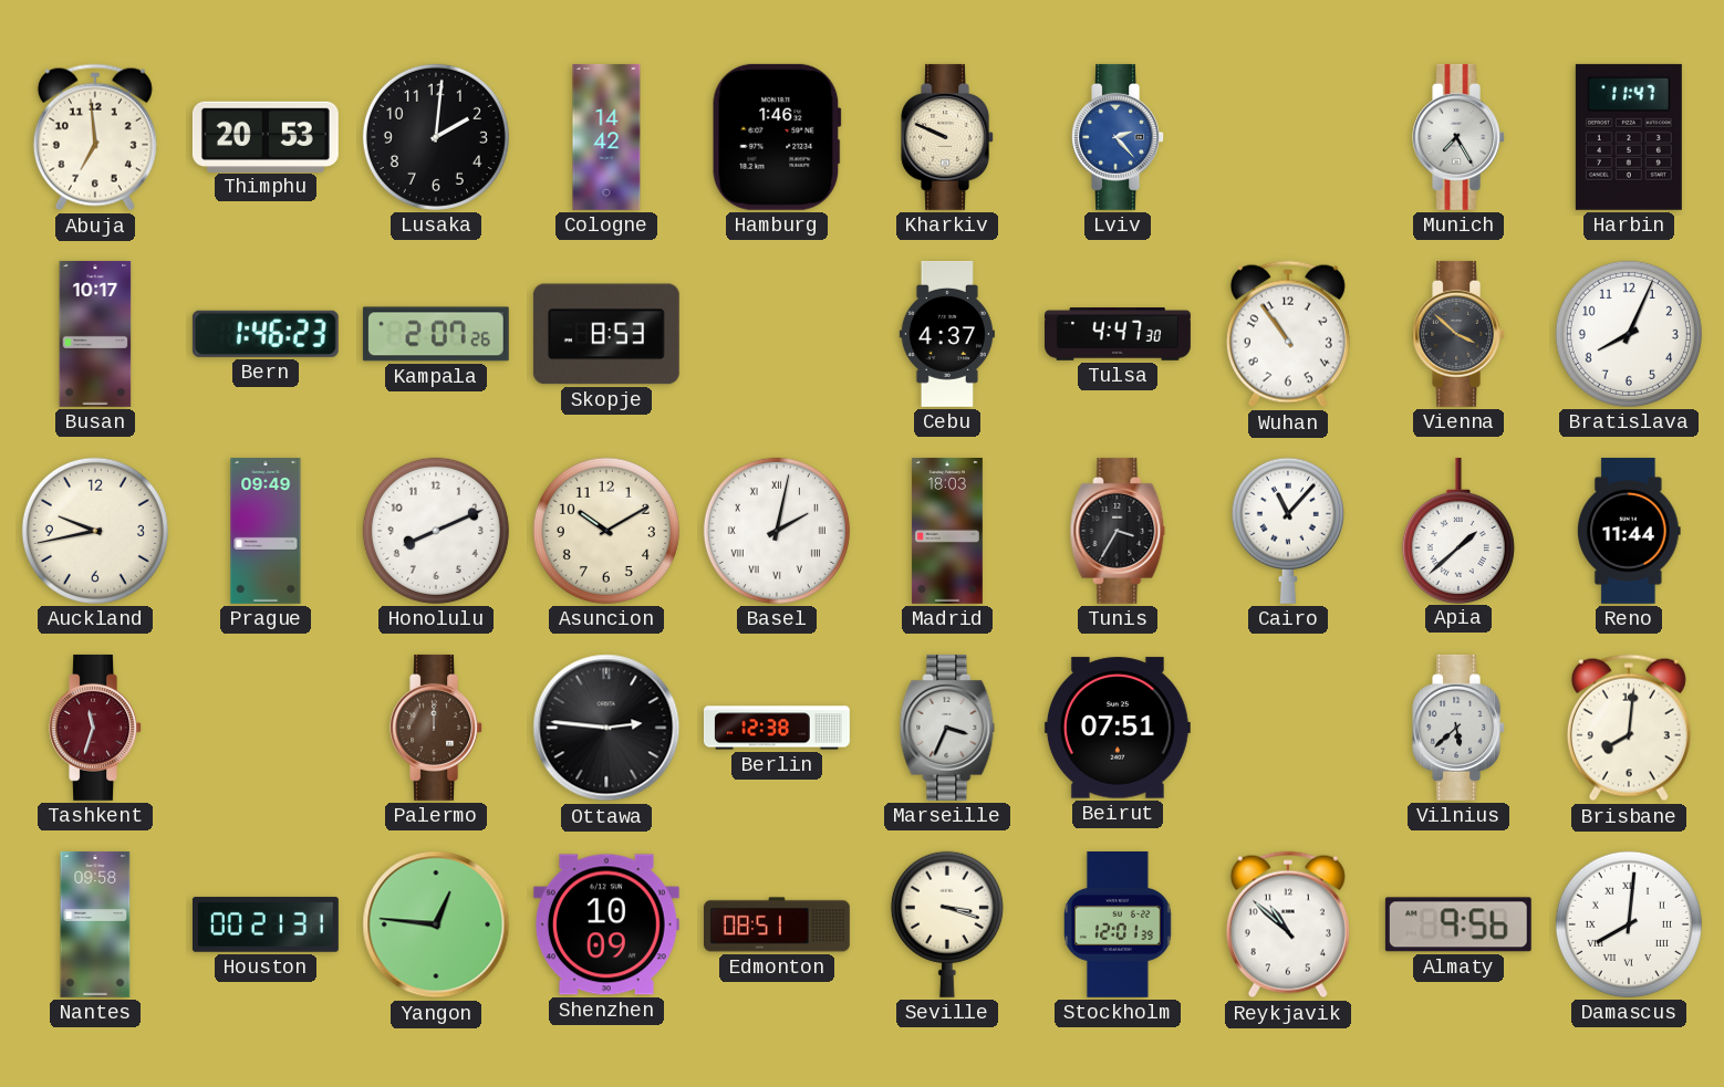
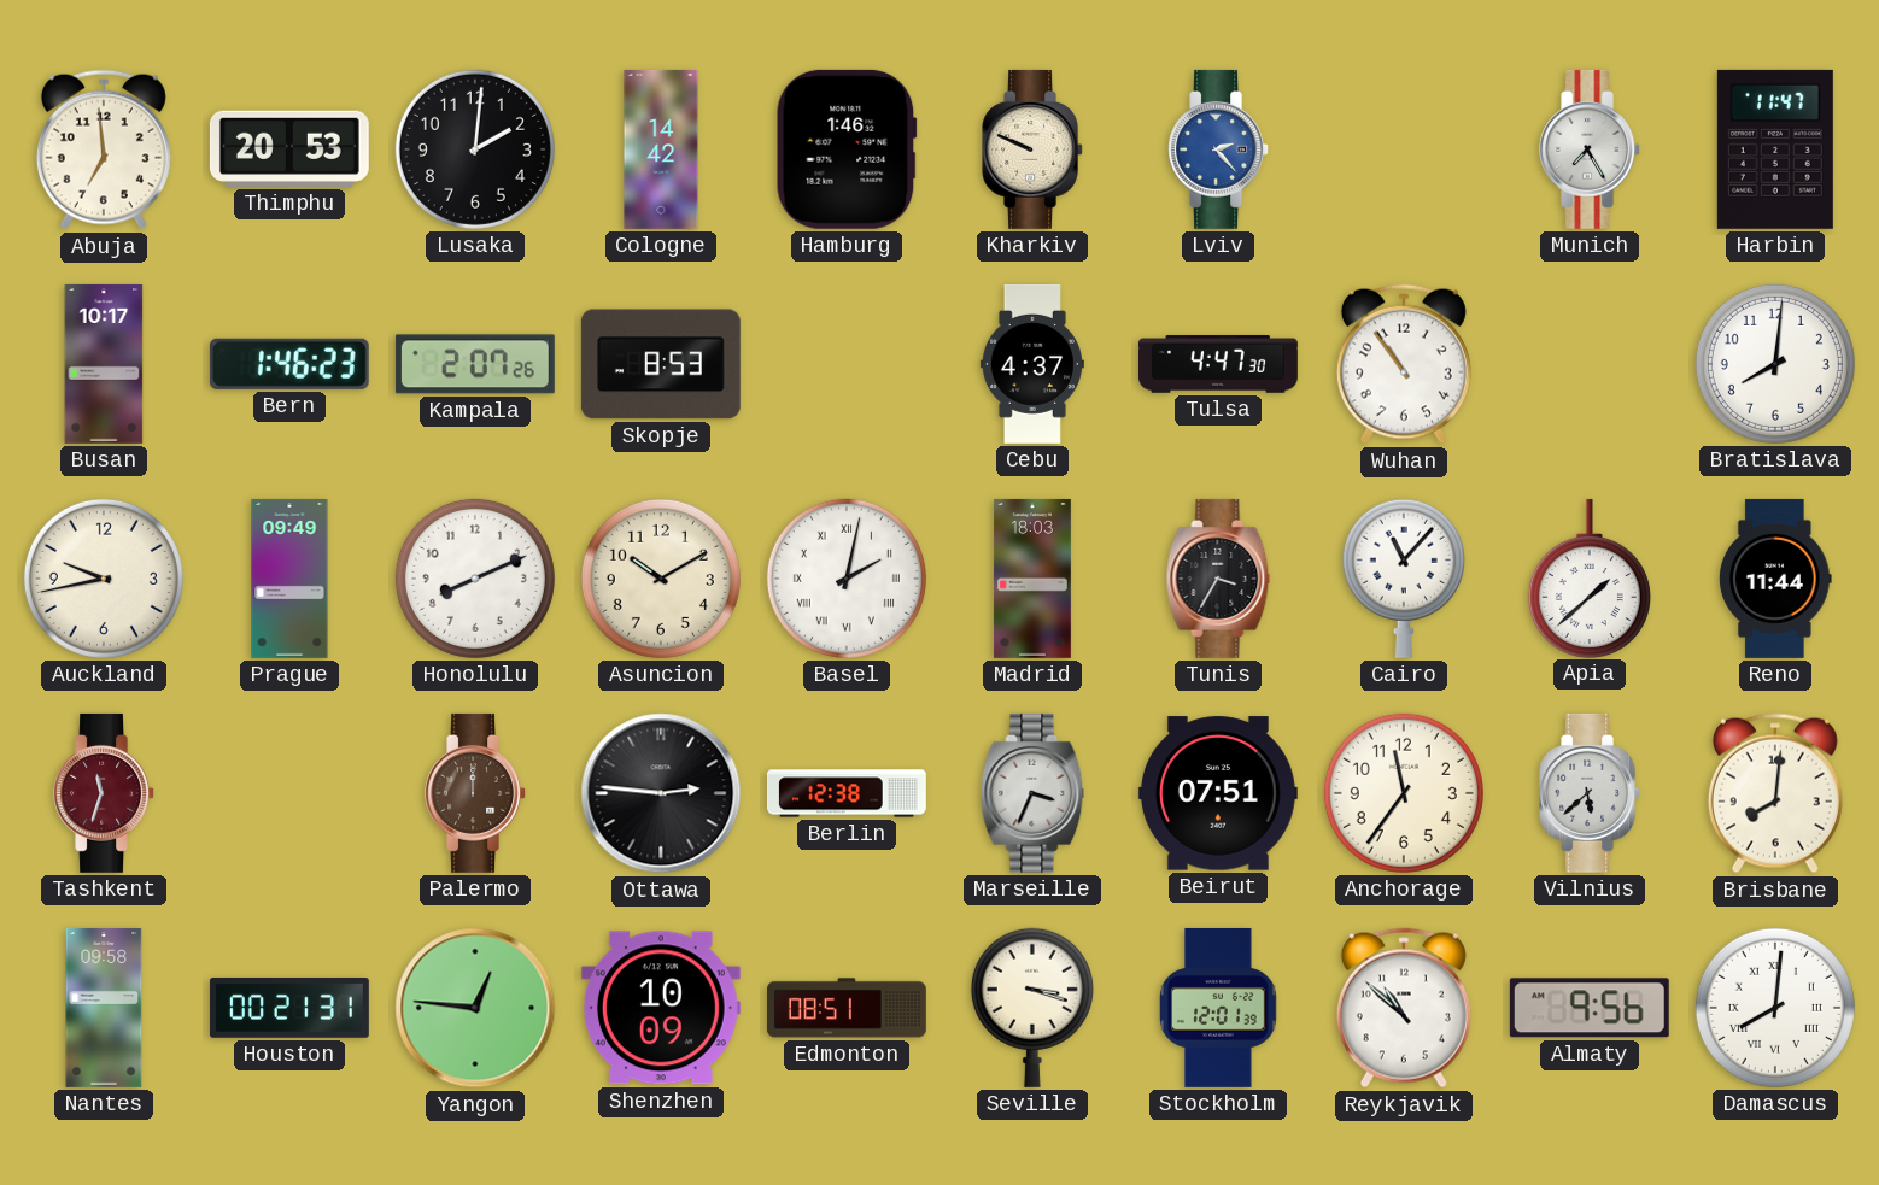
Vienna: 3:52 -> none
Bratislava: 8:04 -> 8:01
Anchorage: none -> 11:36
